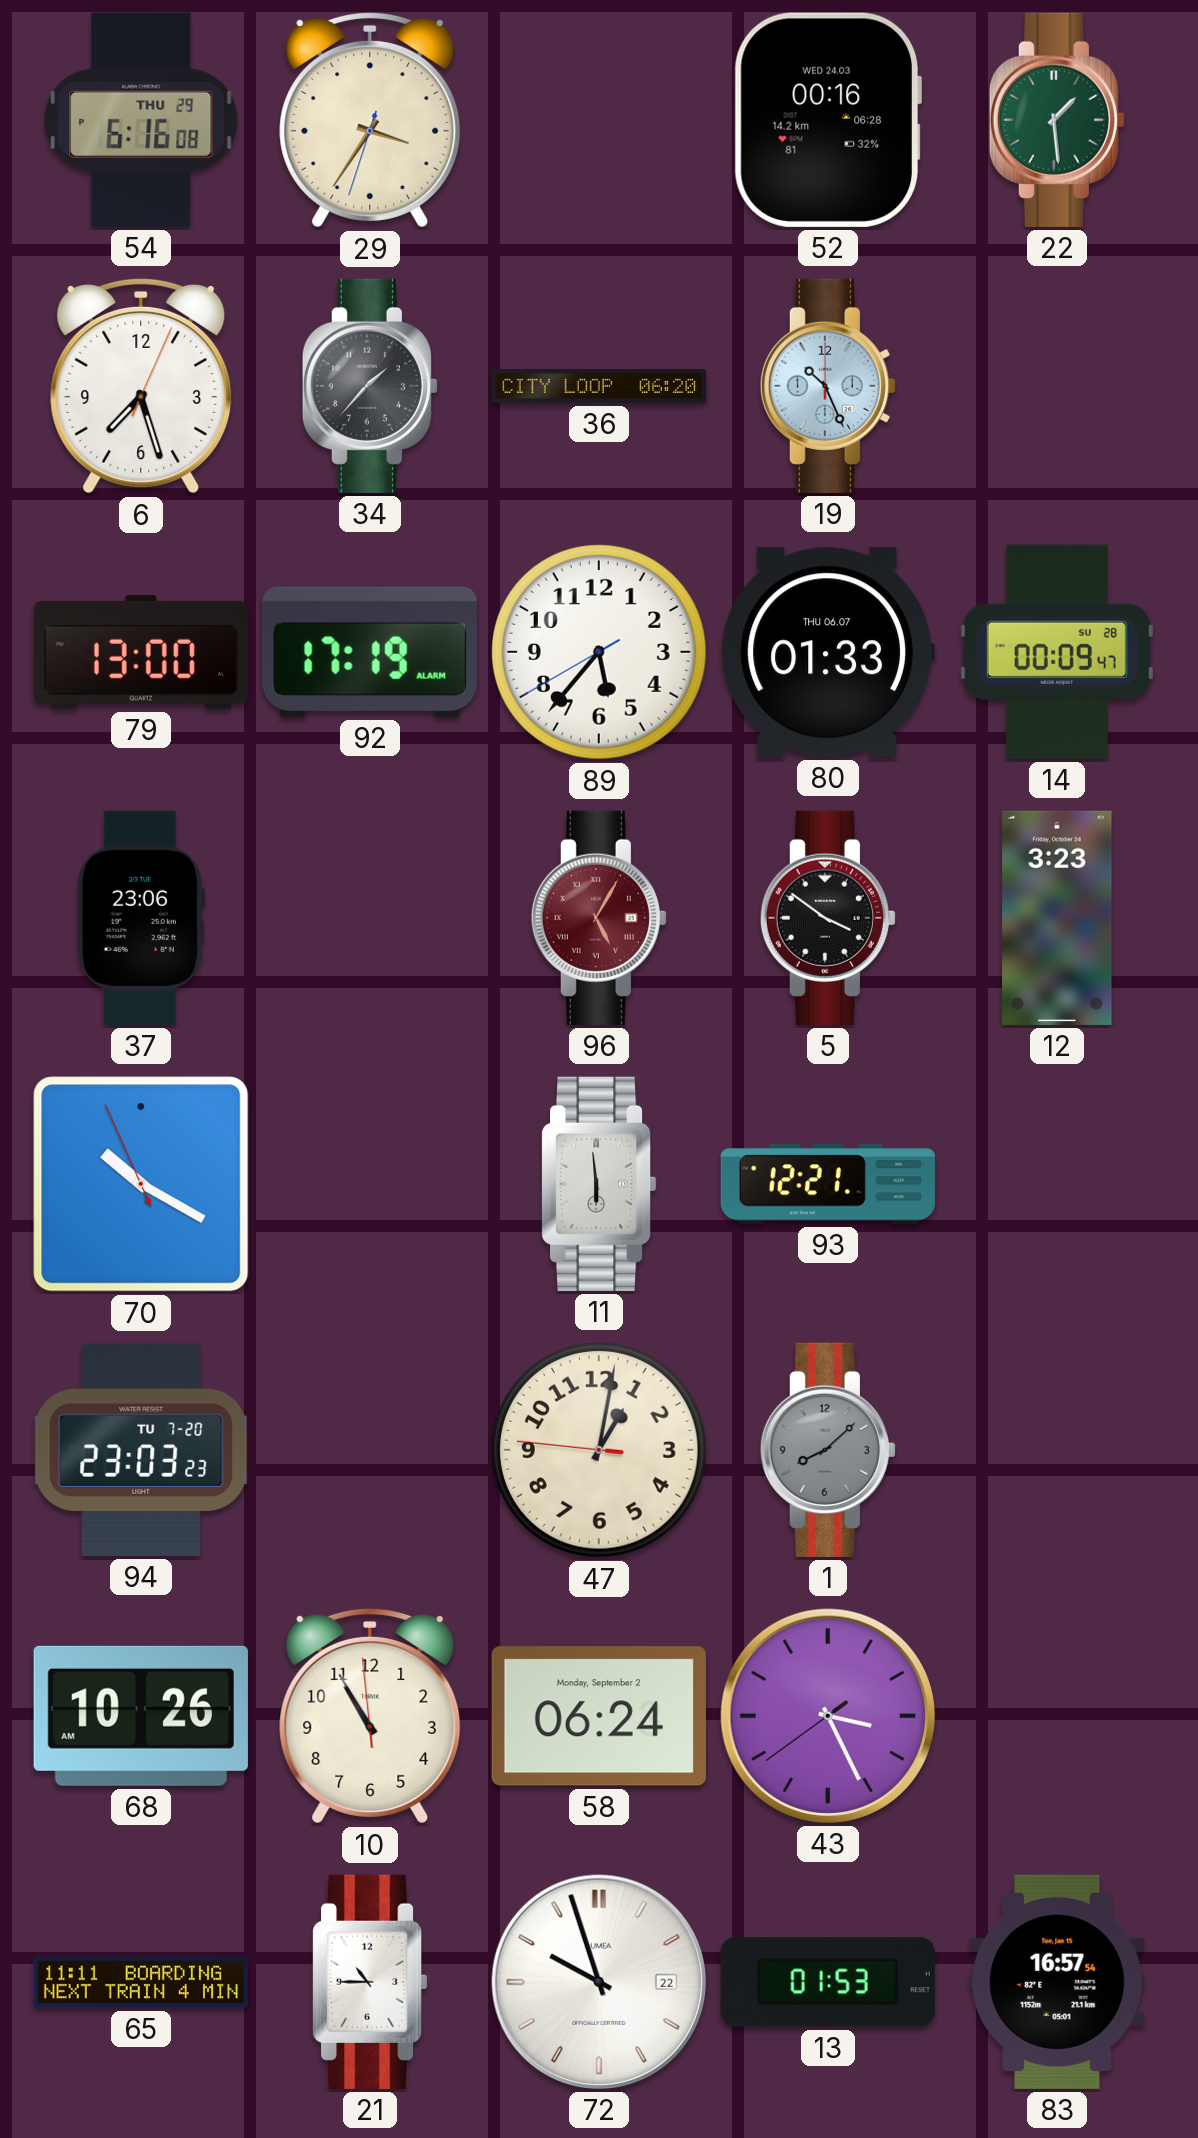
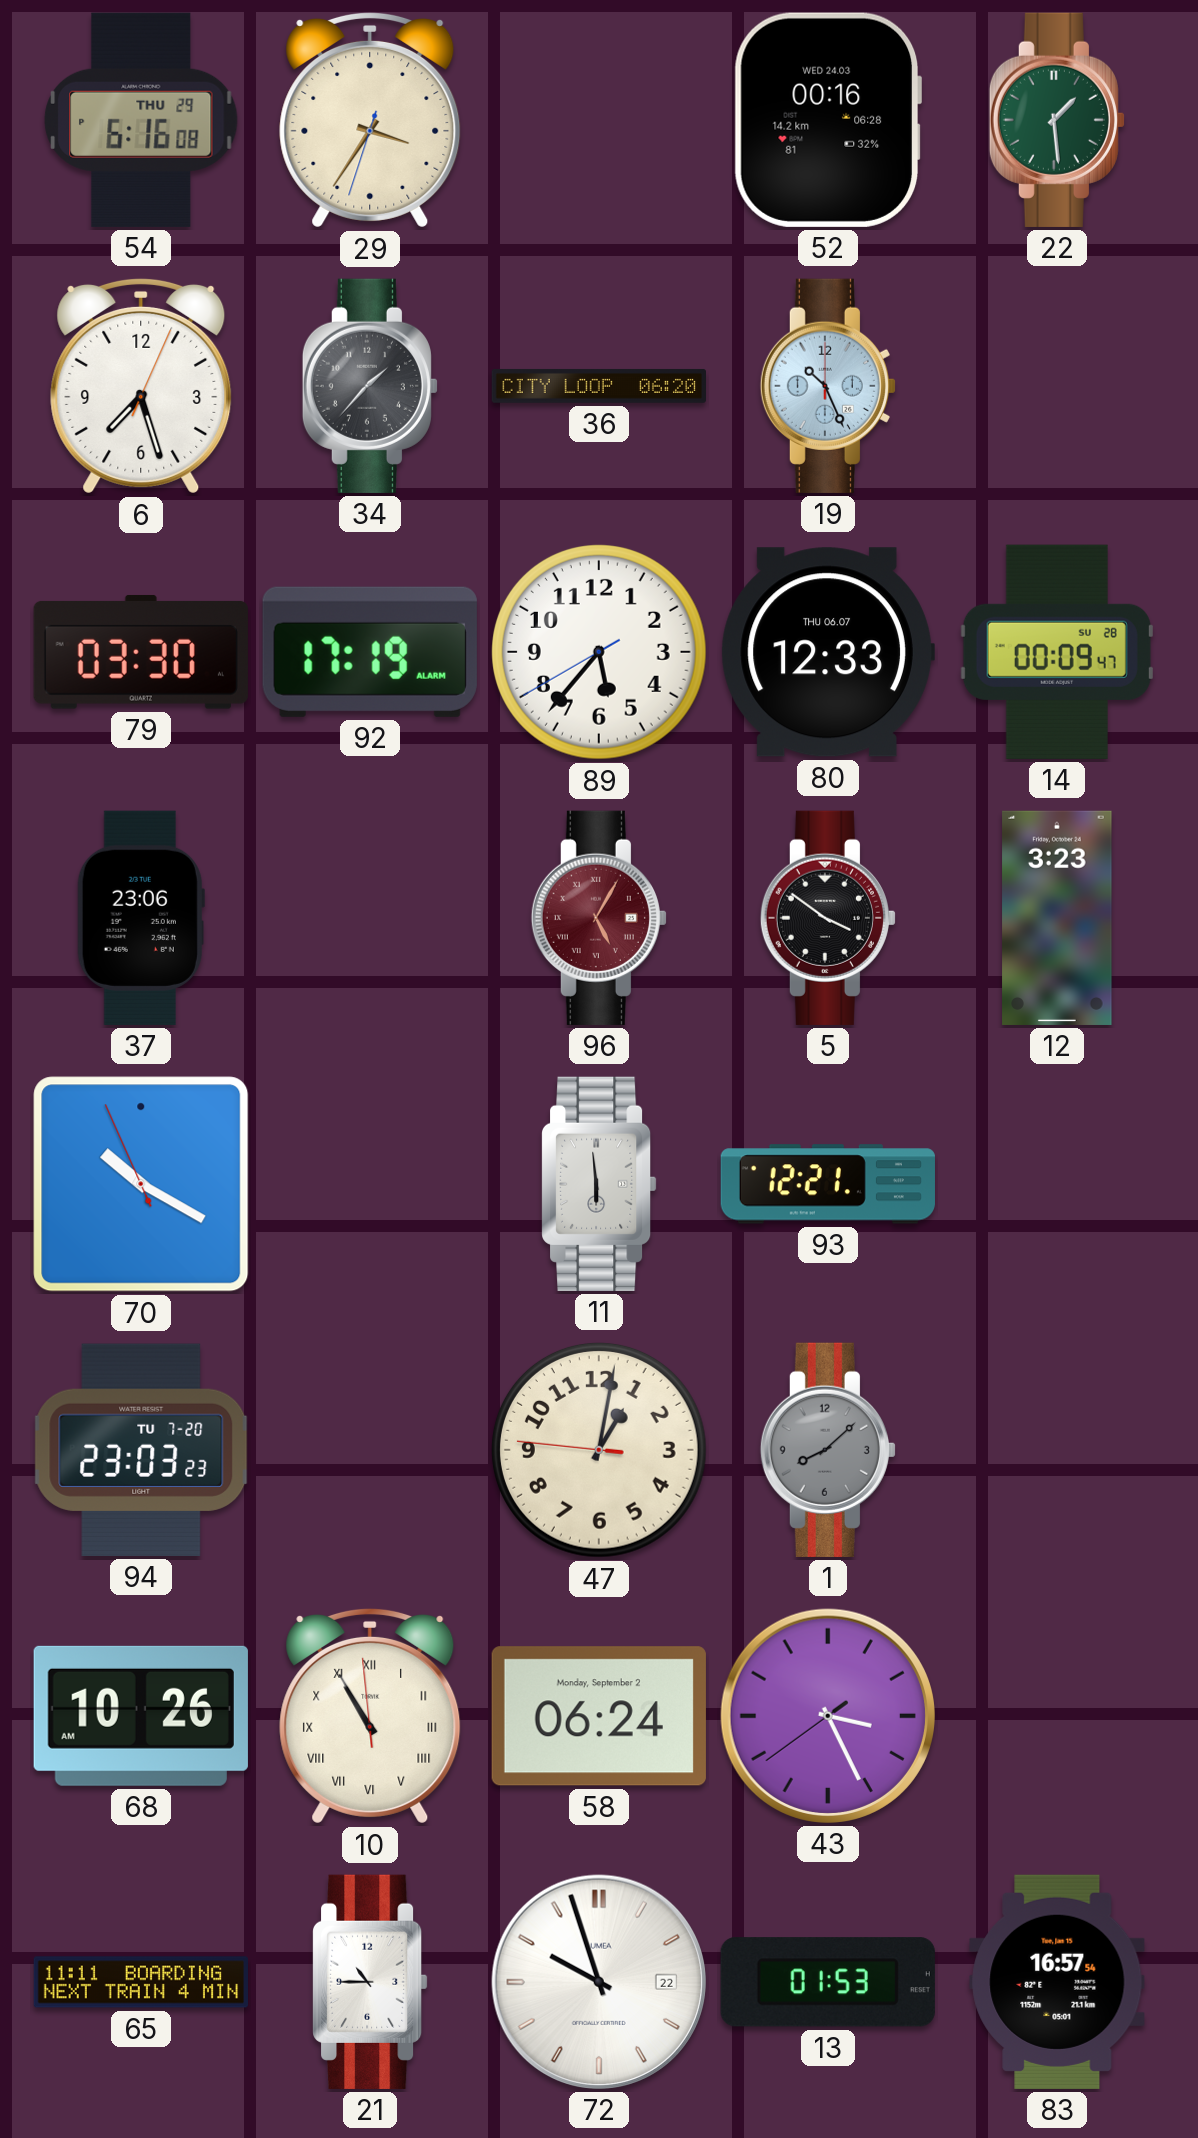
79: 13:00 -> 03:30
80: 01:33 -> 12:33
10 numerals: Arabic -> Roman
